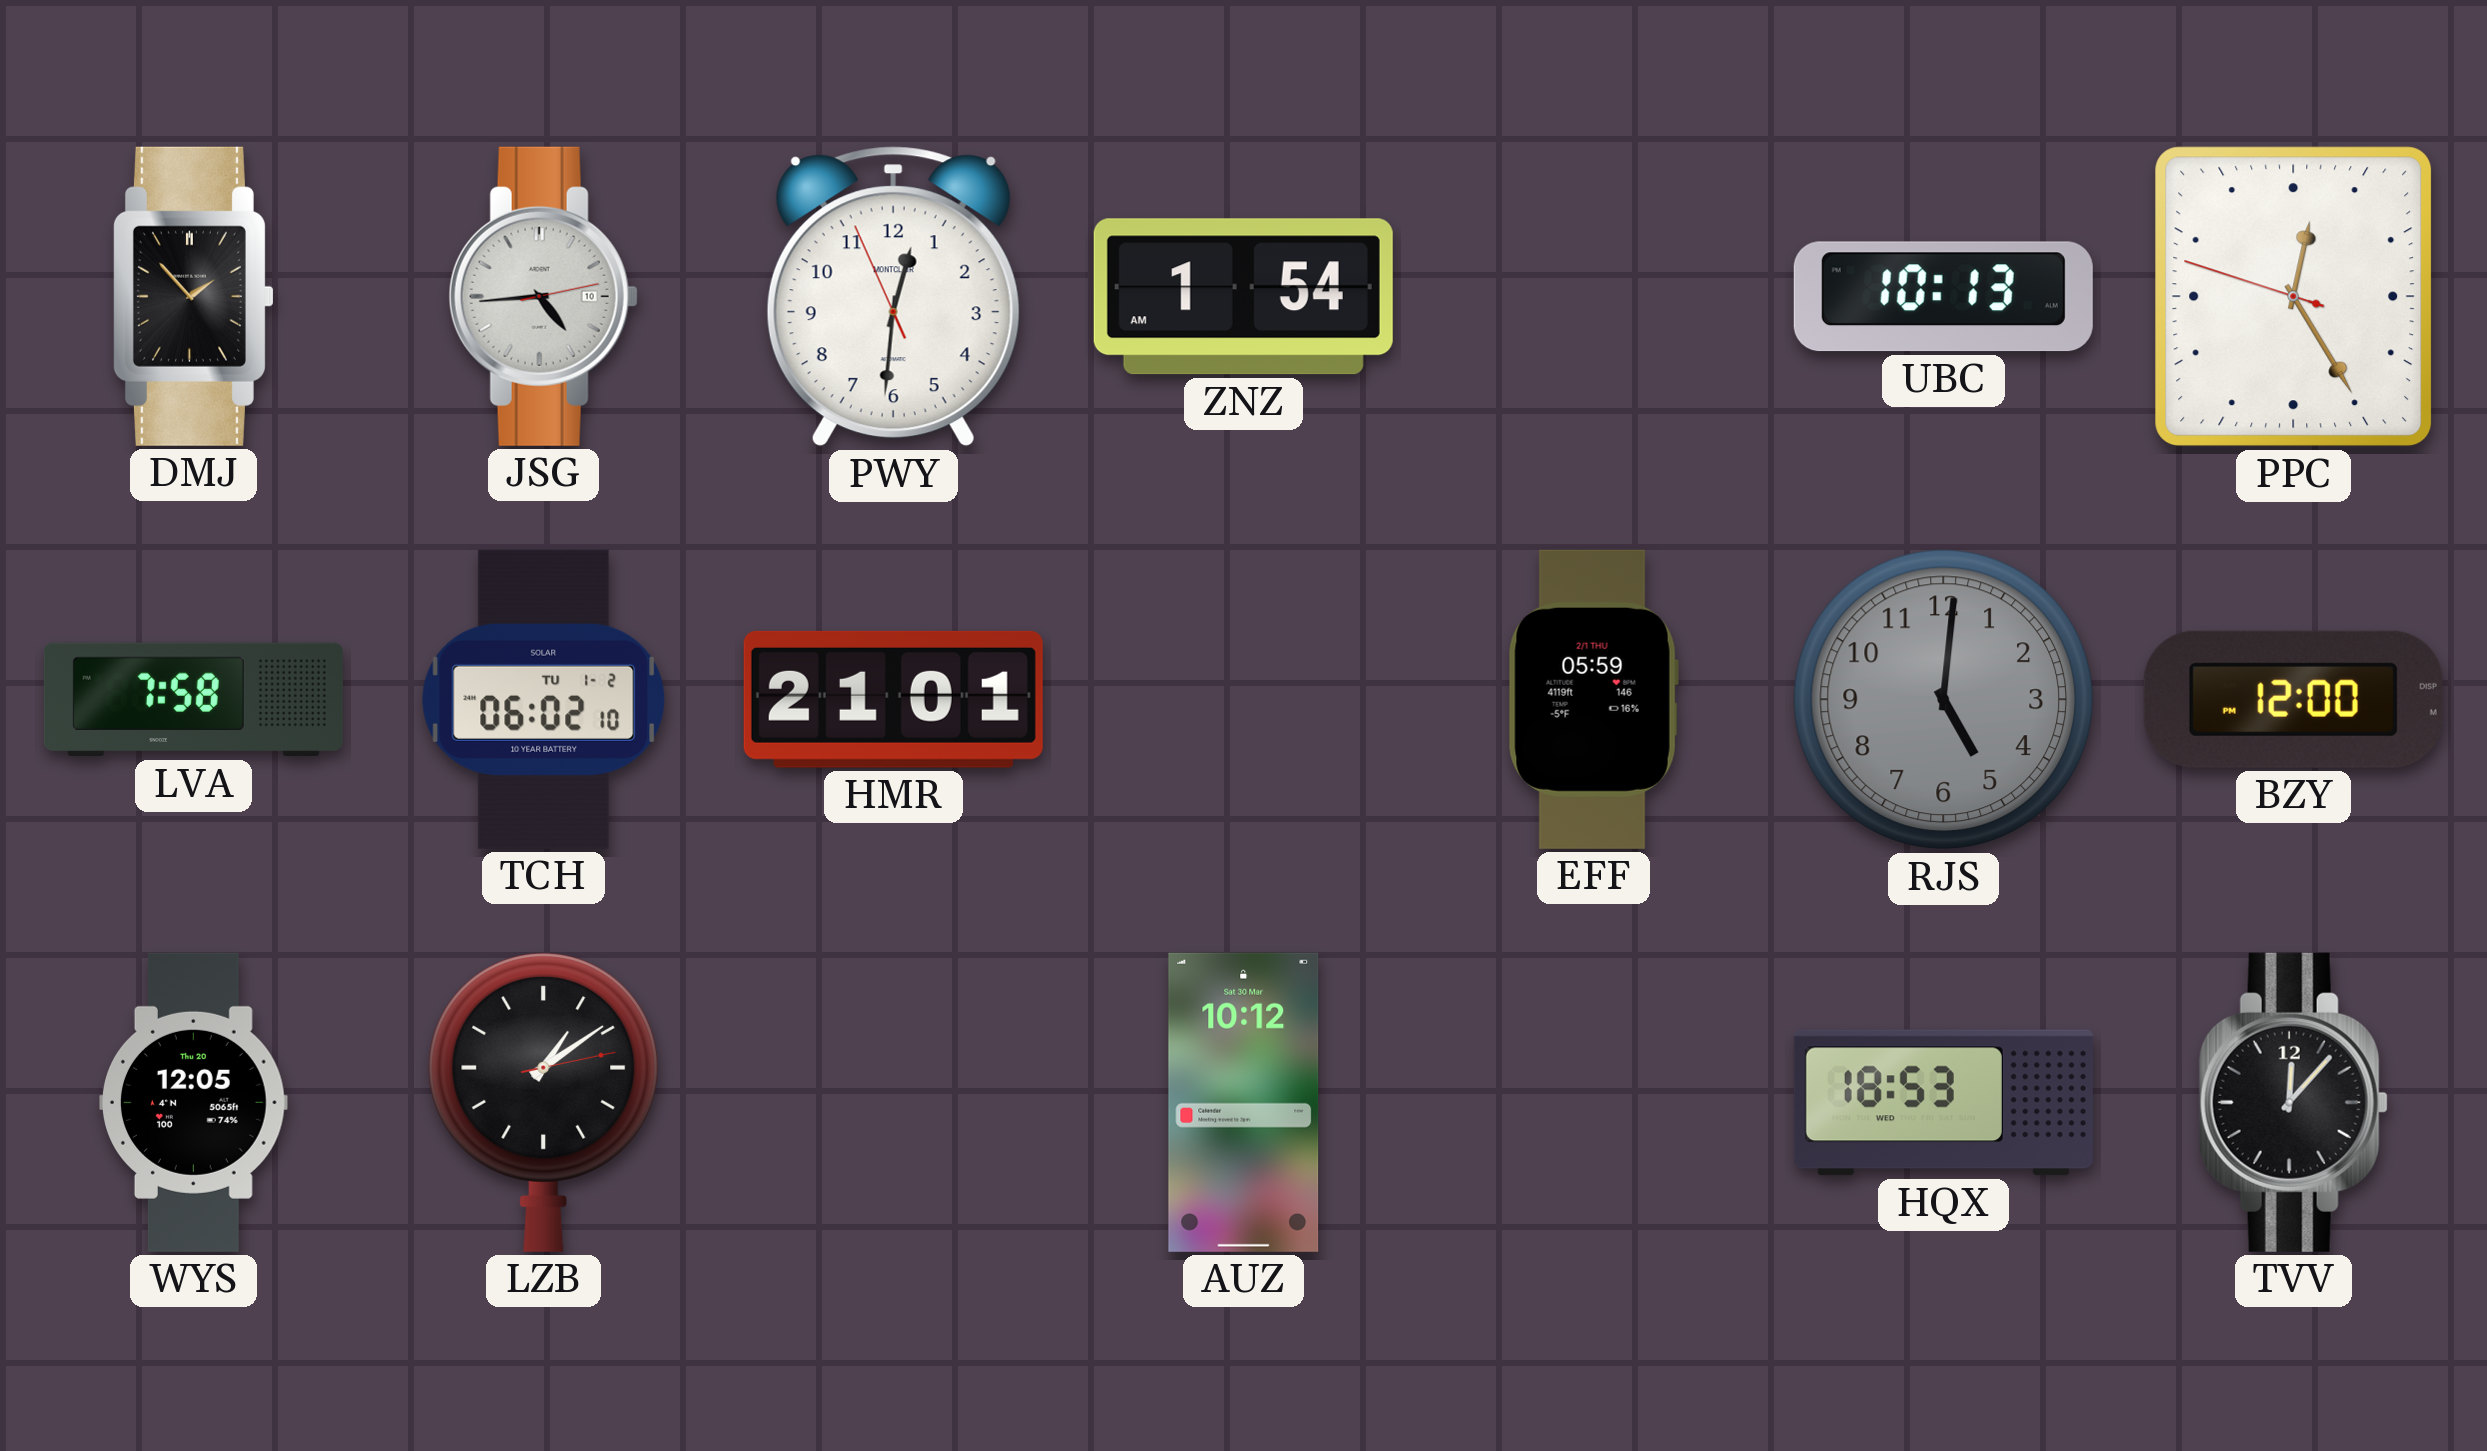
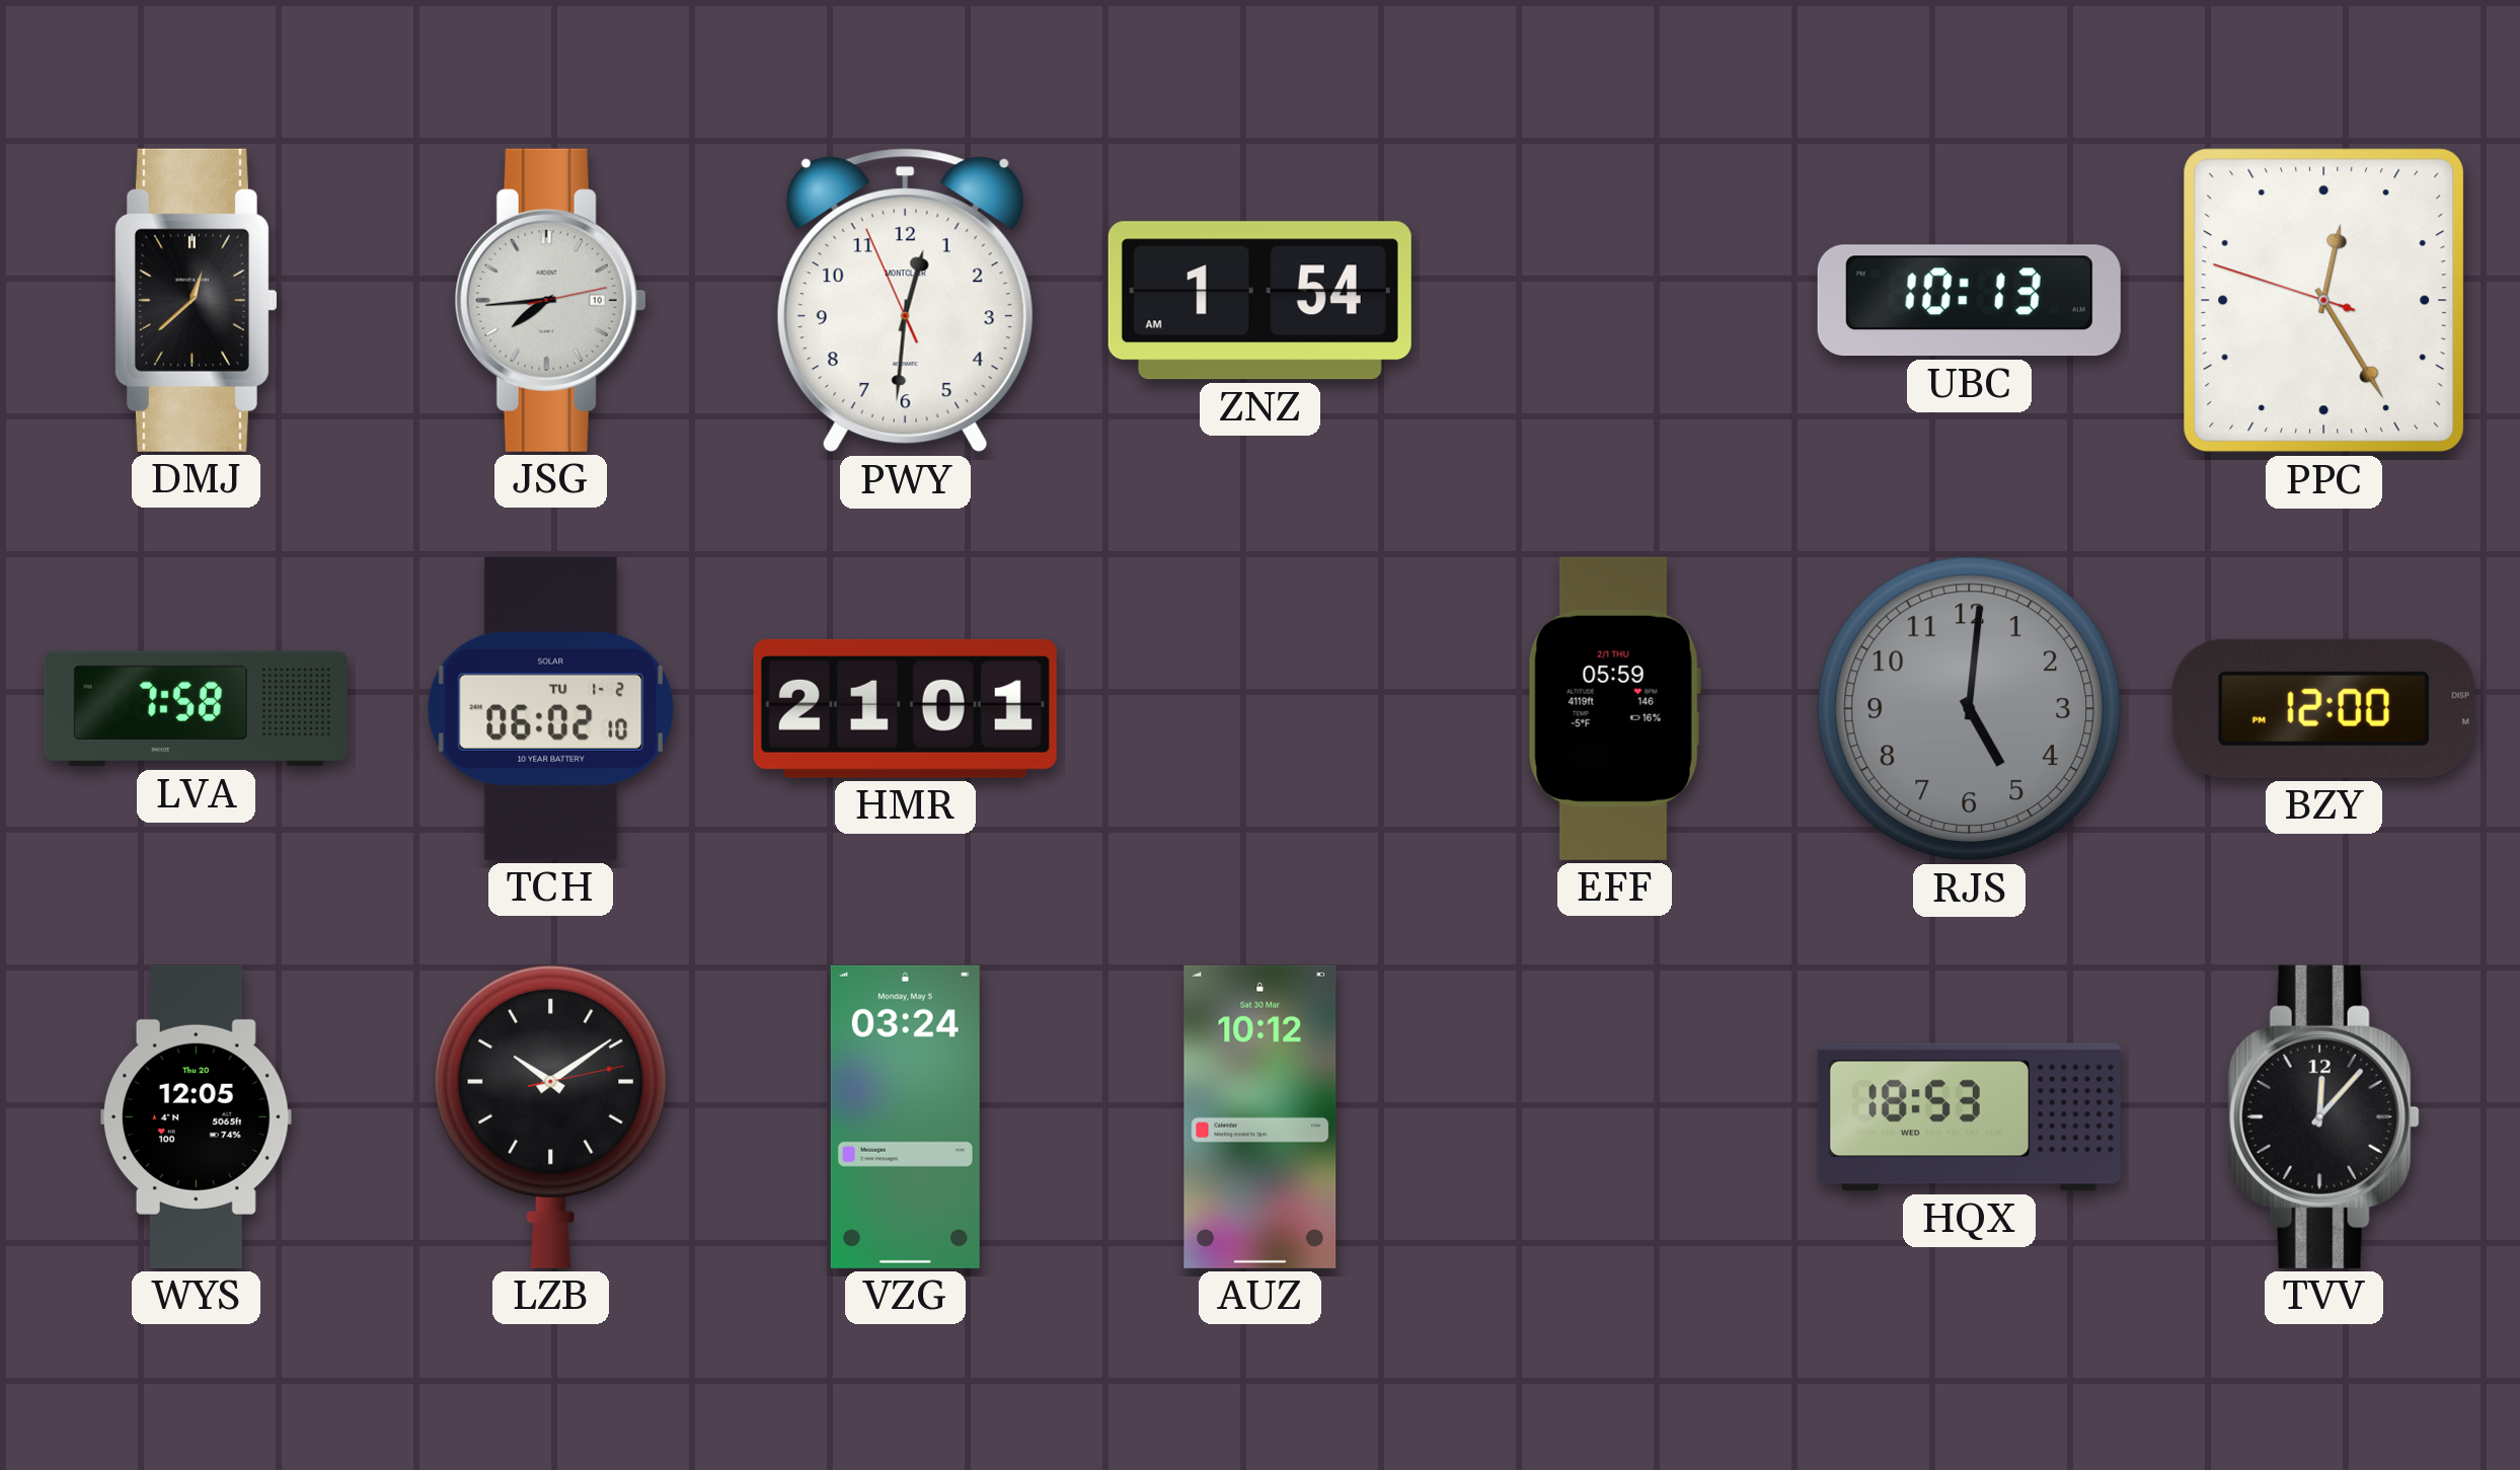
DMJ: 1:53 -> 12:38
JSG: 4:44 -> 7:44
LZB: 1:09 -> 10:09
VZG: none -> 03:24
